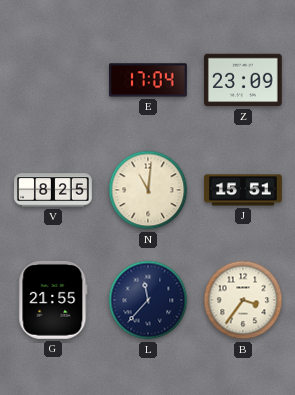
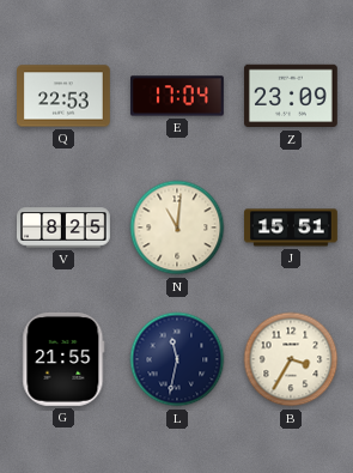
Q: none -> 22:53
L: 11:37 -> 11:32
B: 3:36 -> 3:35
